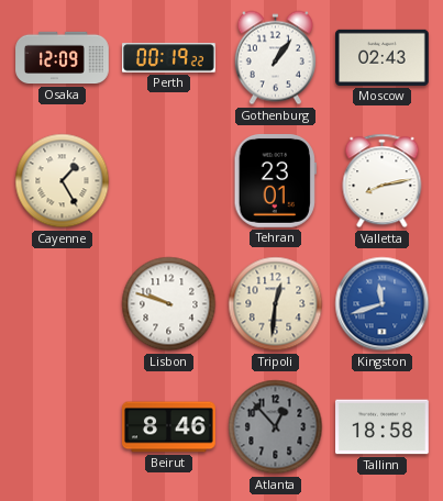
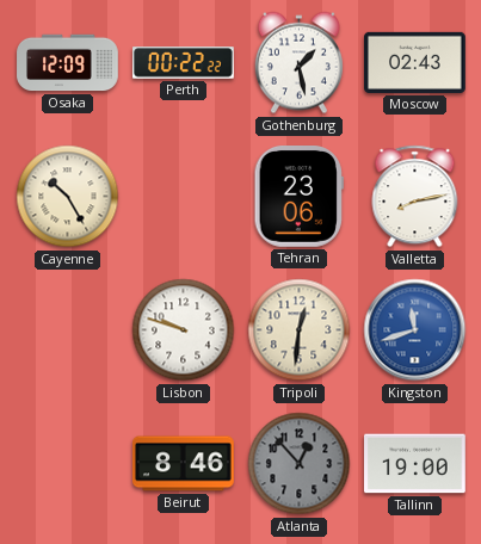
Perth: 00:19 -> 00:22
Gothenburg: 1:06 -> 1:28
Cayenne: 1:25 -> 10:25
Tehran: 23:01 -> 23:06
Tallinn: 18:58 -> 19:00
